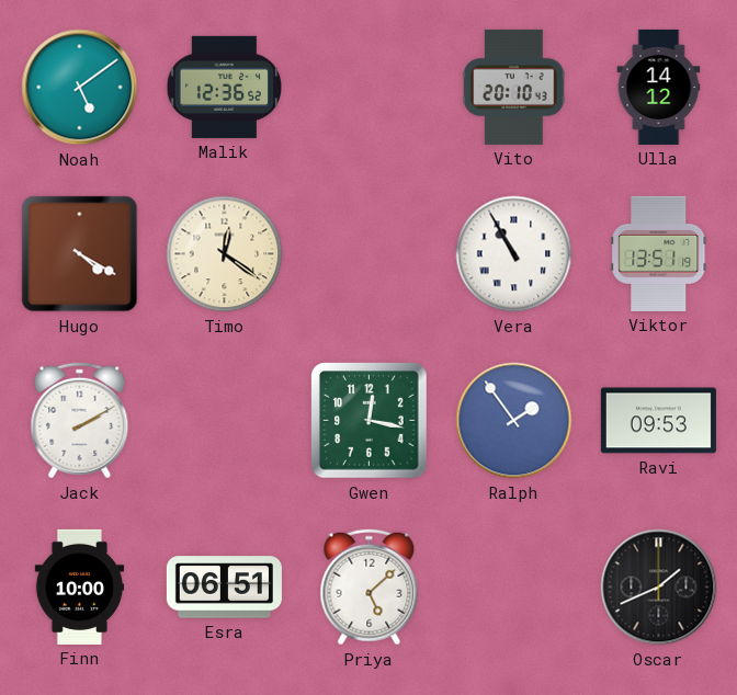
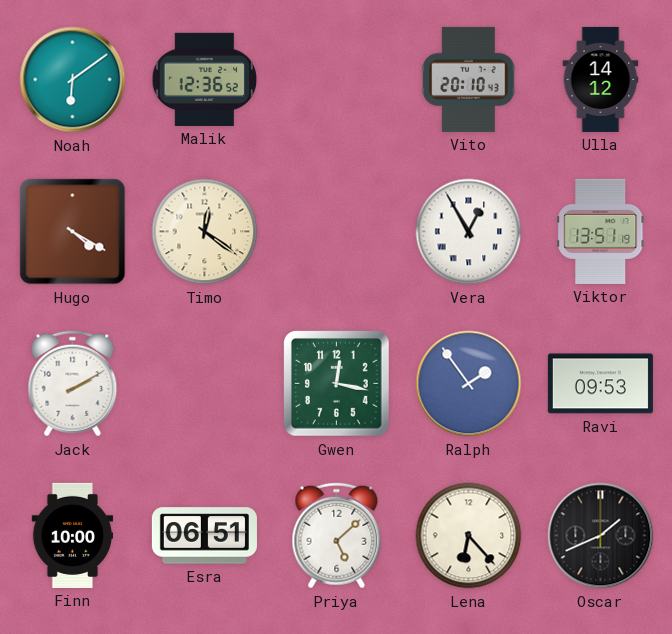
Noah: 5:09 -> 6:09
Vera: 10:55 -> 12:55
Lena: none -> 6:23
